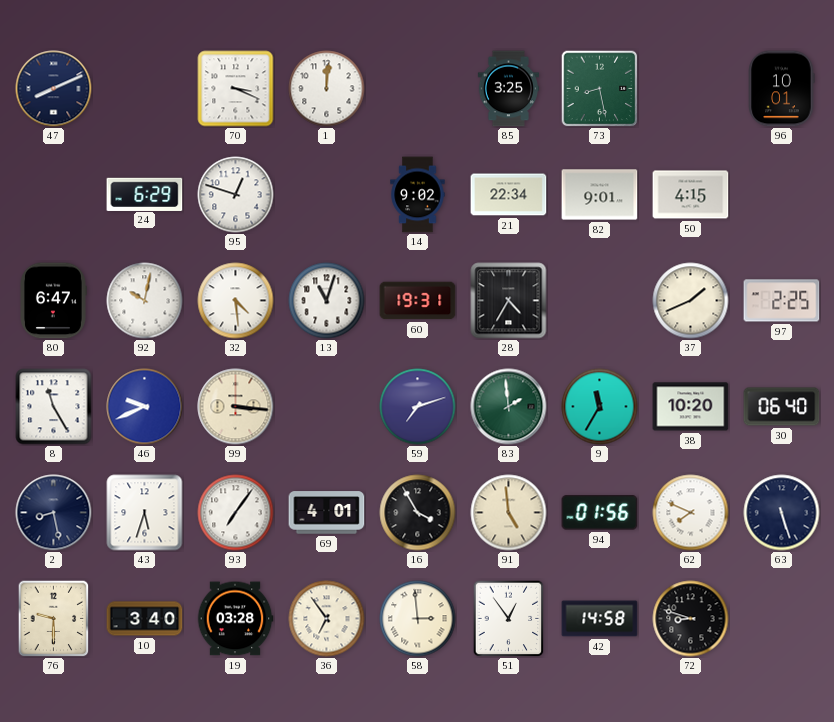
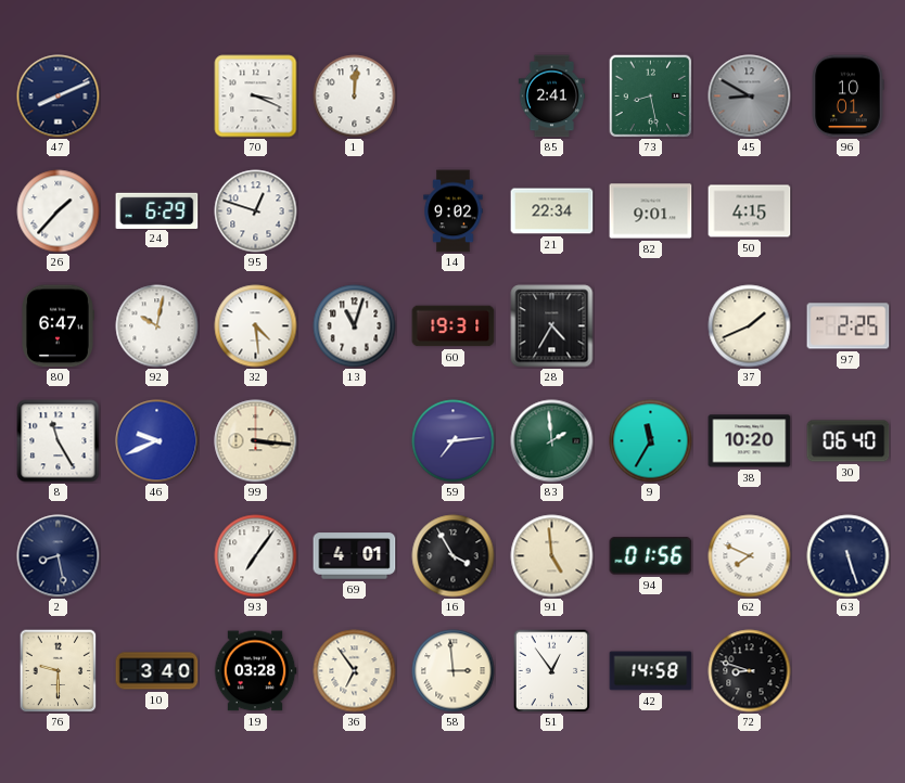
85: 3:25 -> 2:41
45: none -> 8:50
26: none -> 1:37
59: 7:12 -> 7:14
43: 5:33 -> none
